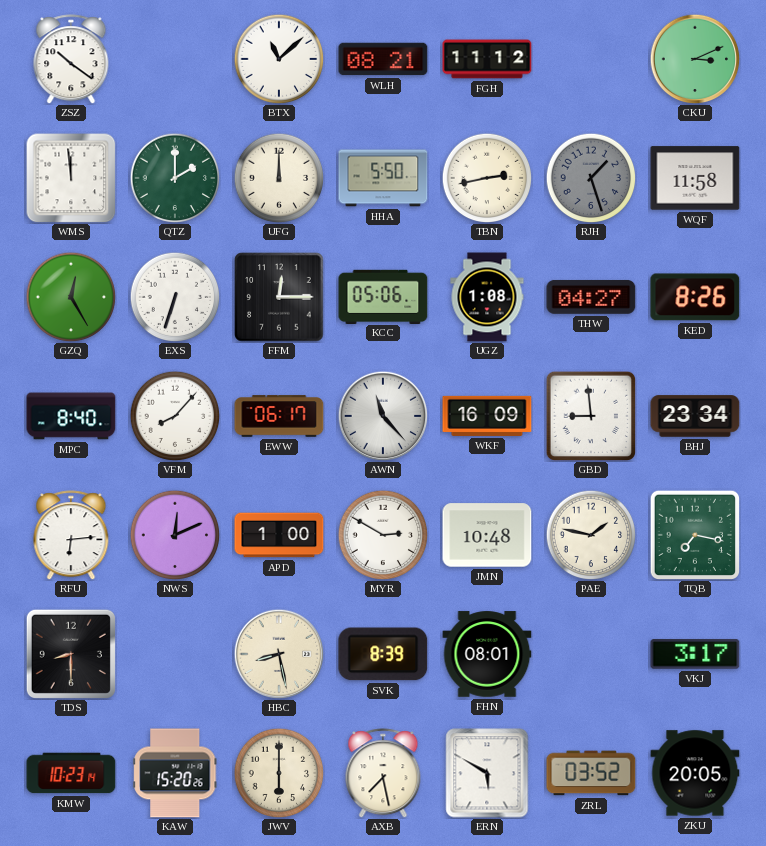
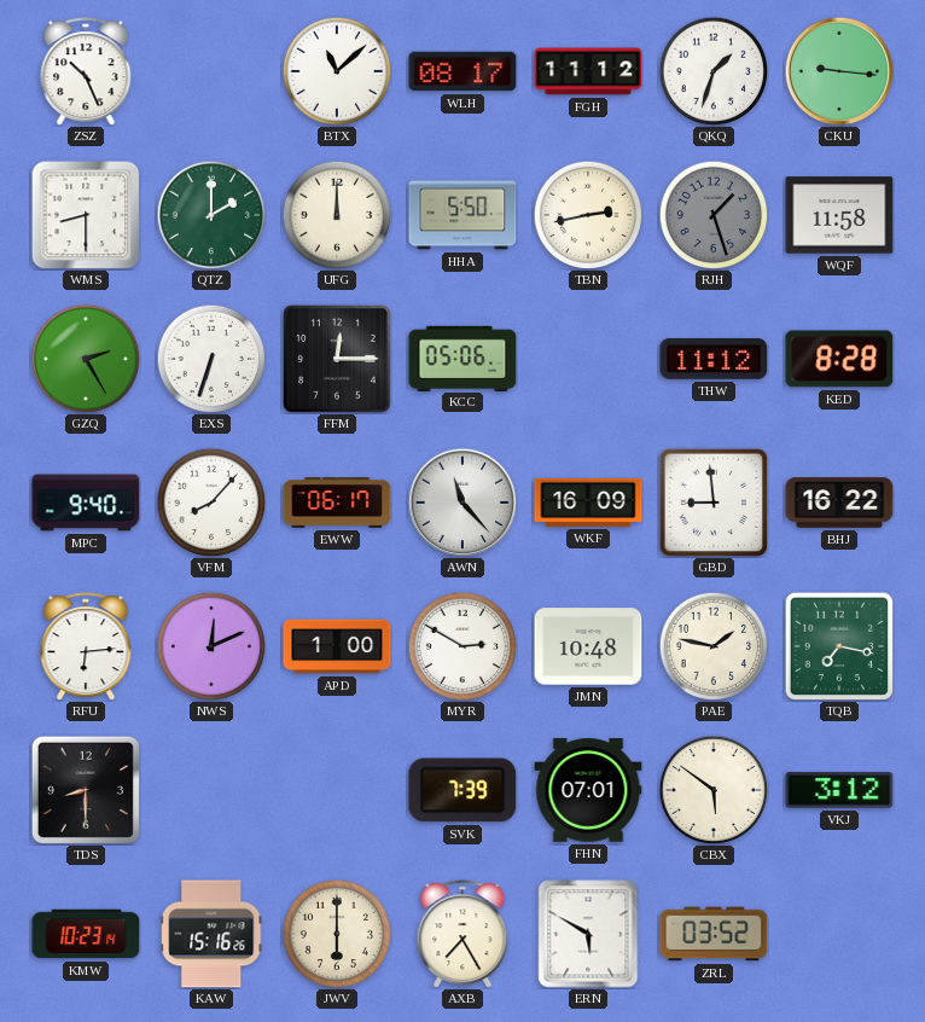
ZSZ: 10:21 -> 10:26
WLH: 08:21 -> 08:17
QKQ: none -> 1:33
CKU: 3:11 -> 9:16
WMS: 11:59 -> 8:30
GZQ: 12:25 -> 2:25
UGZ: 1:08 -> none
THW: 04:27 -> 11:12
KED: 8:26 -> 8:28
MPC: 8:40 -> 9:40
BHJ: 23:34 -> 16:22
HBC: 8:28 -> none
SVK: 8:39 -> 7:39
FHN: 08:01 -> 07:01
CBX: none -> 5:51
VKJ: 3:17 -> 3:12
KAW: 15:20 -> 15:16
AXB: 7:28 -> 7:25
ZKU: 20:05 -> none
